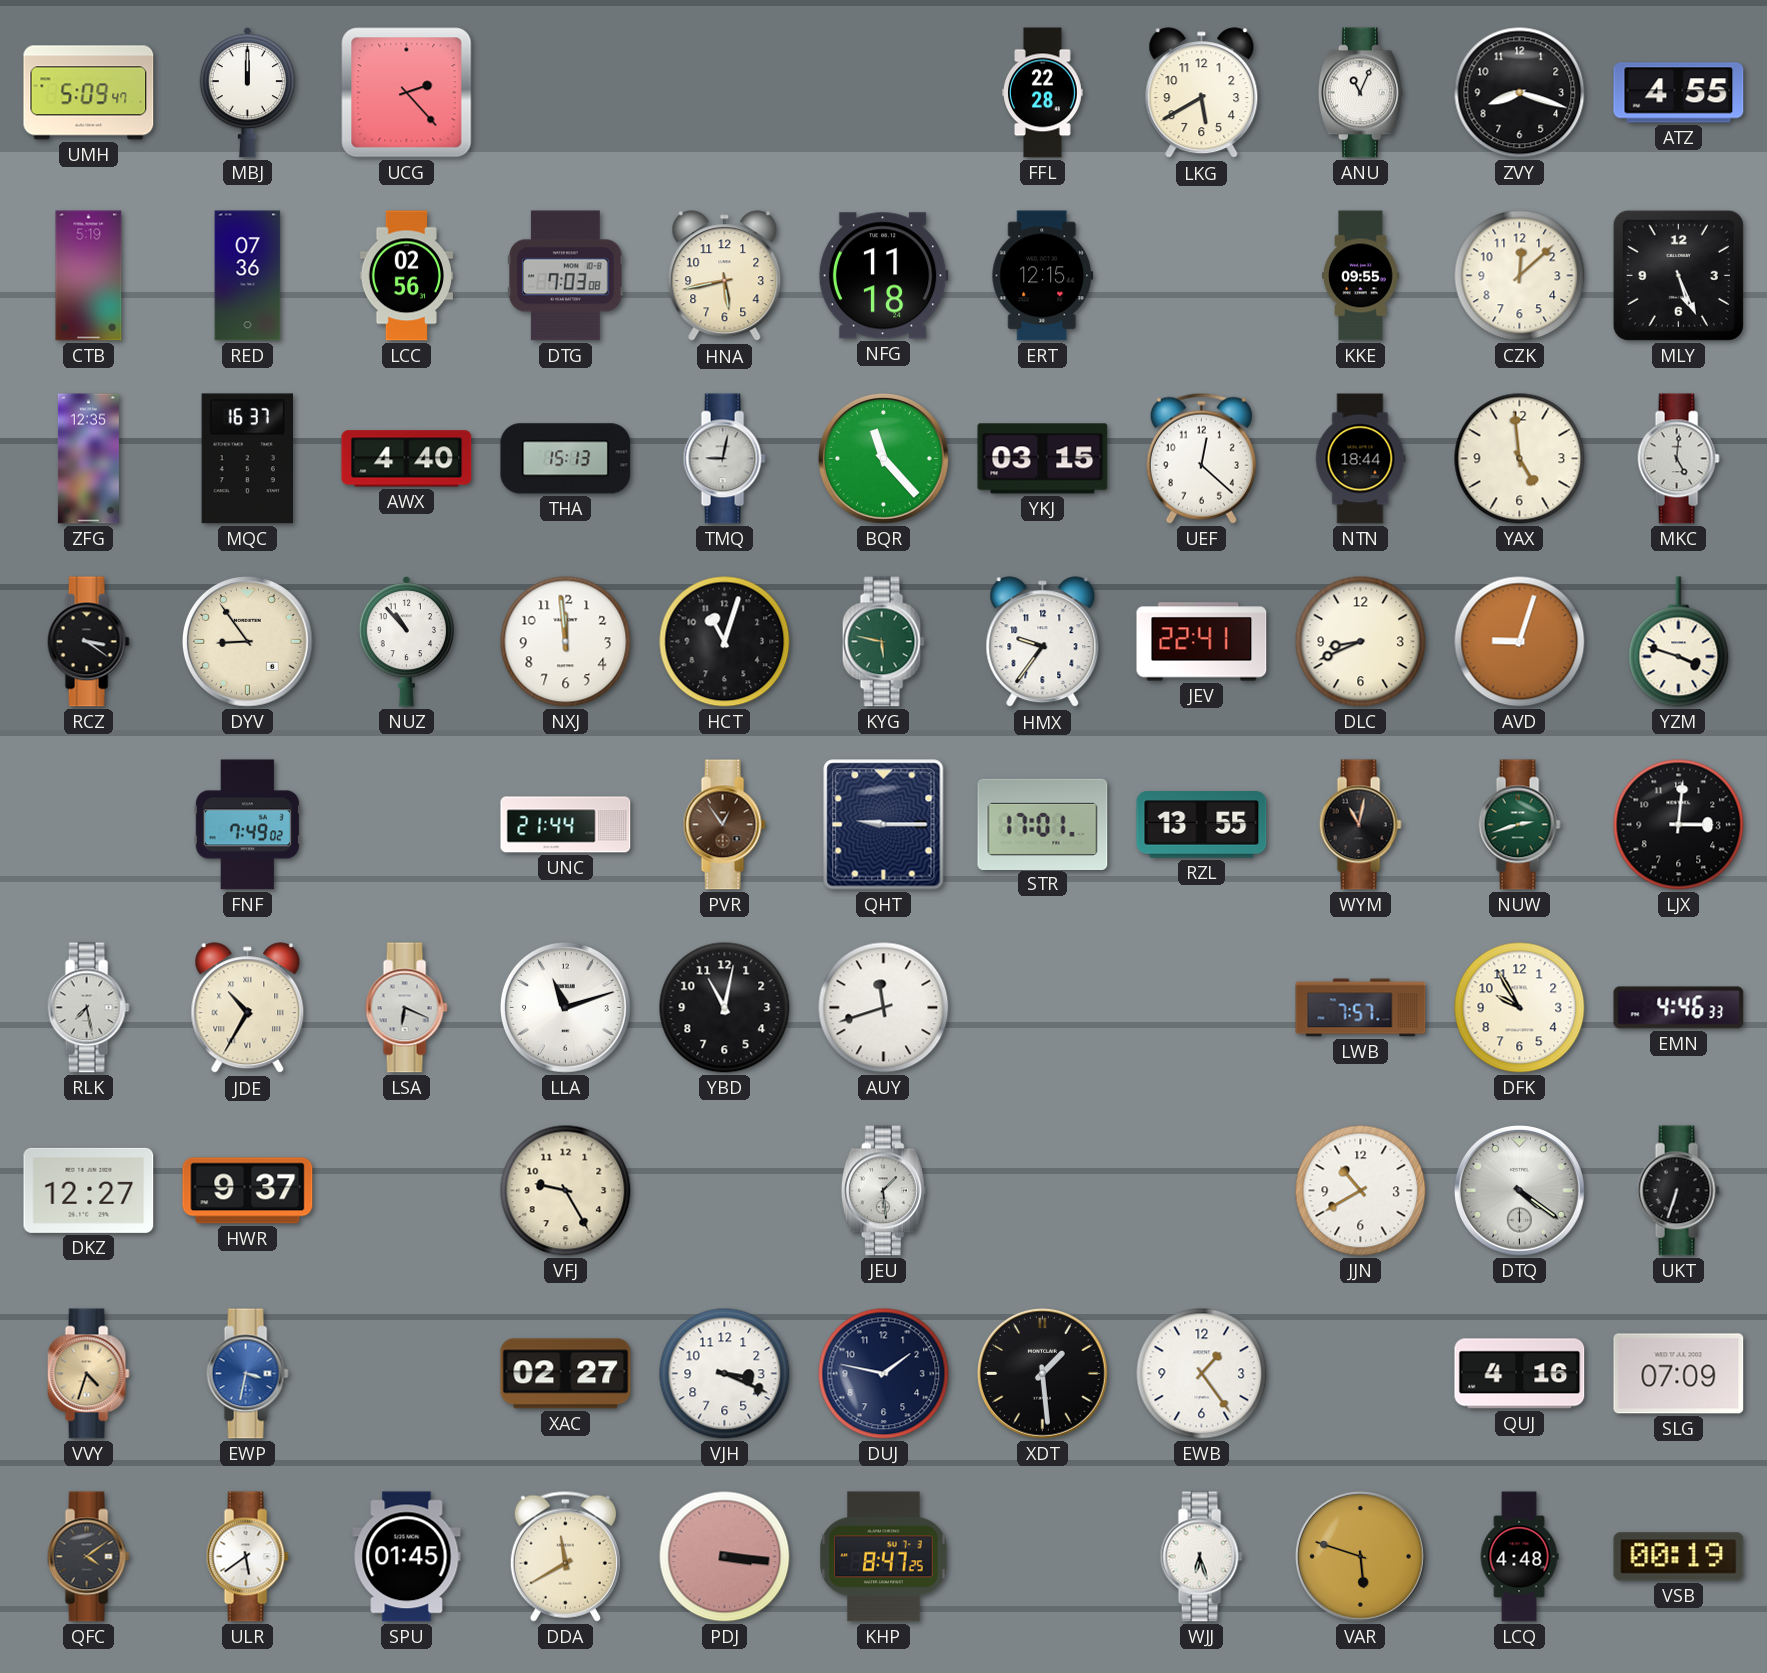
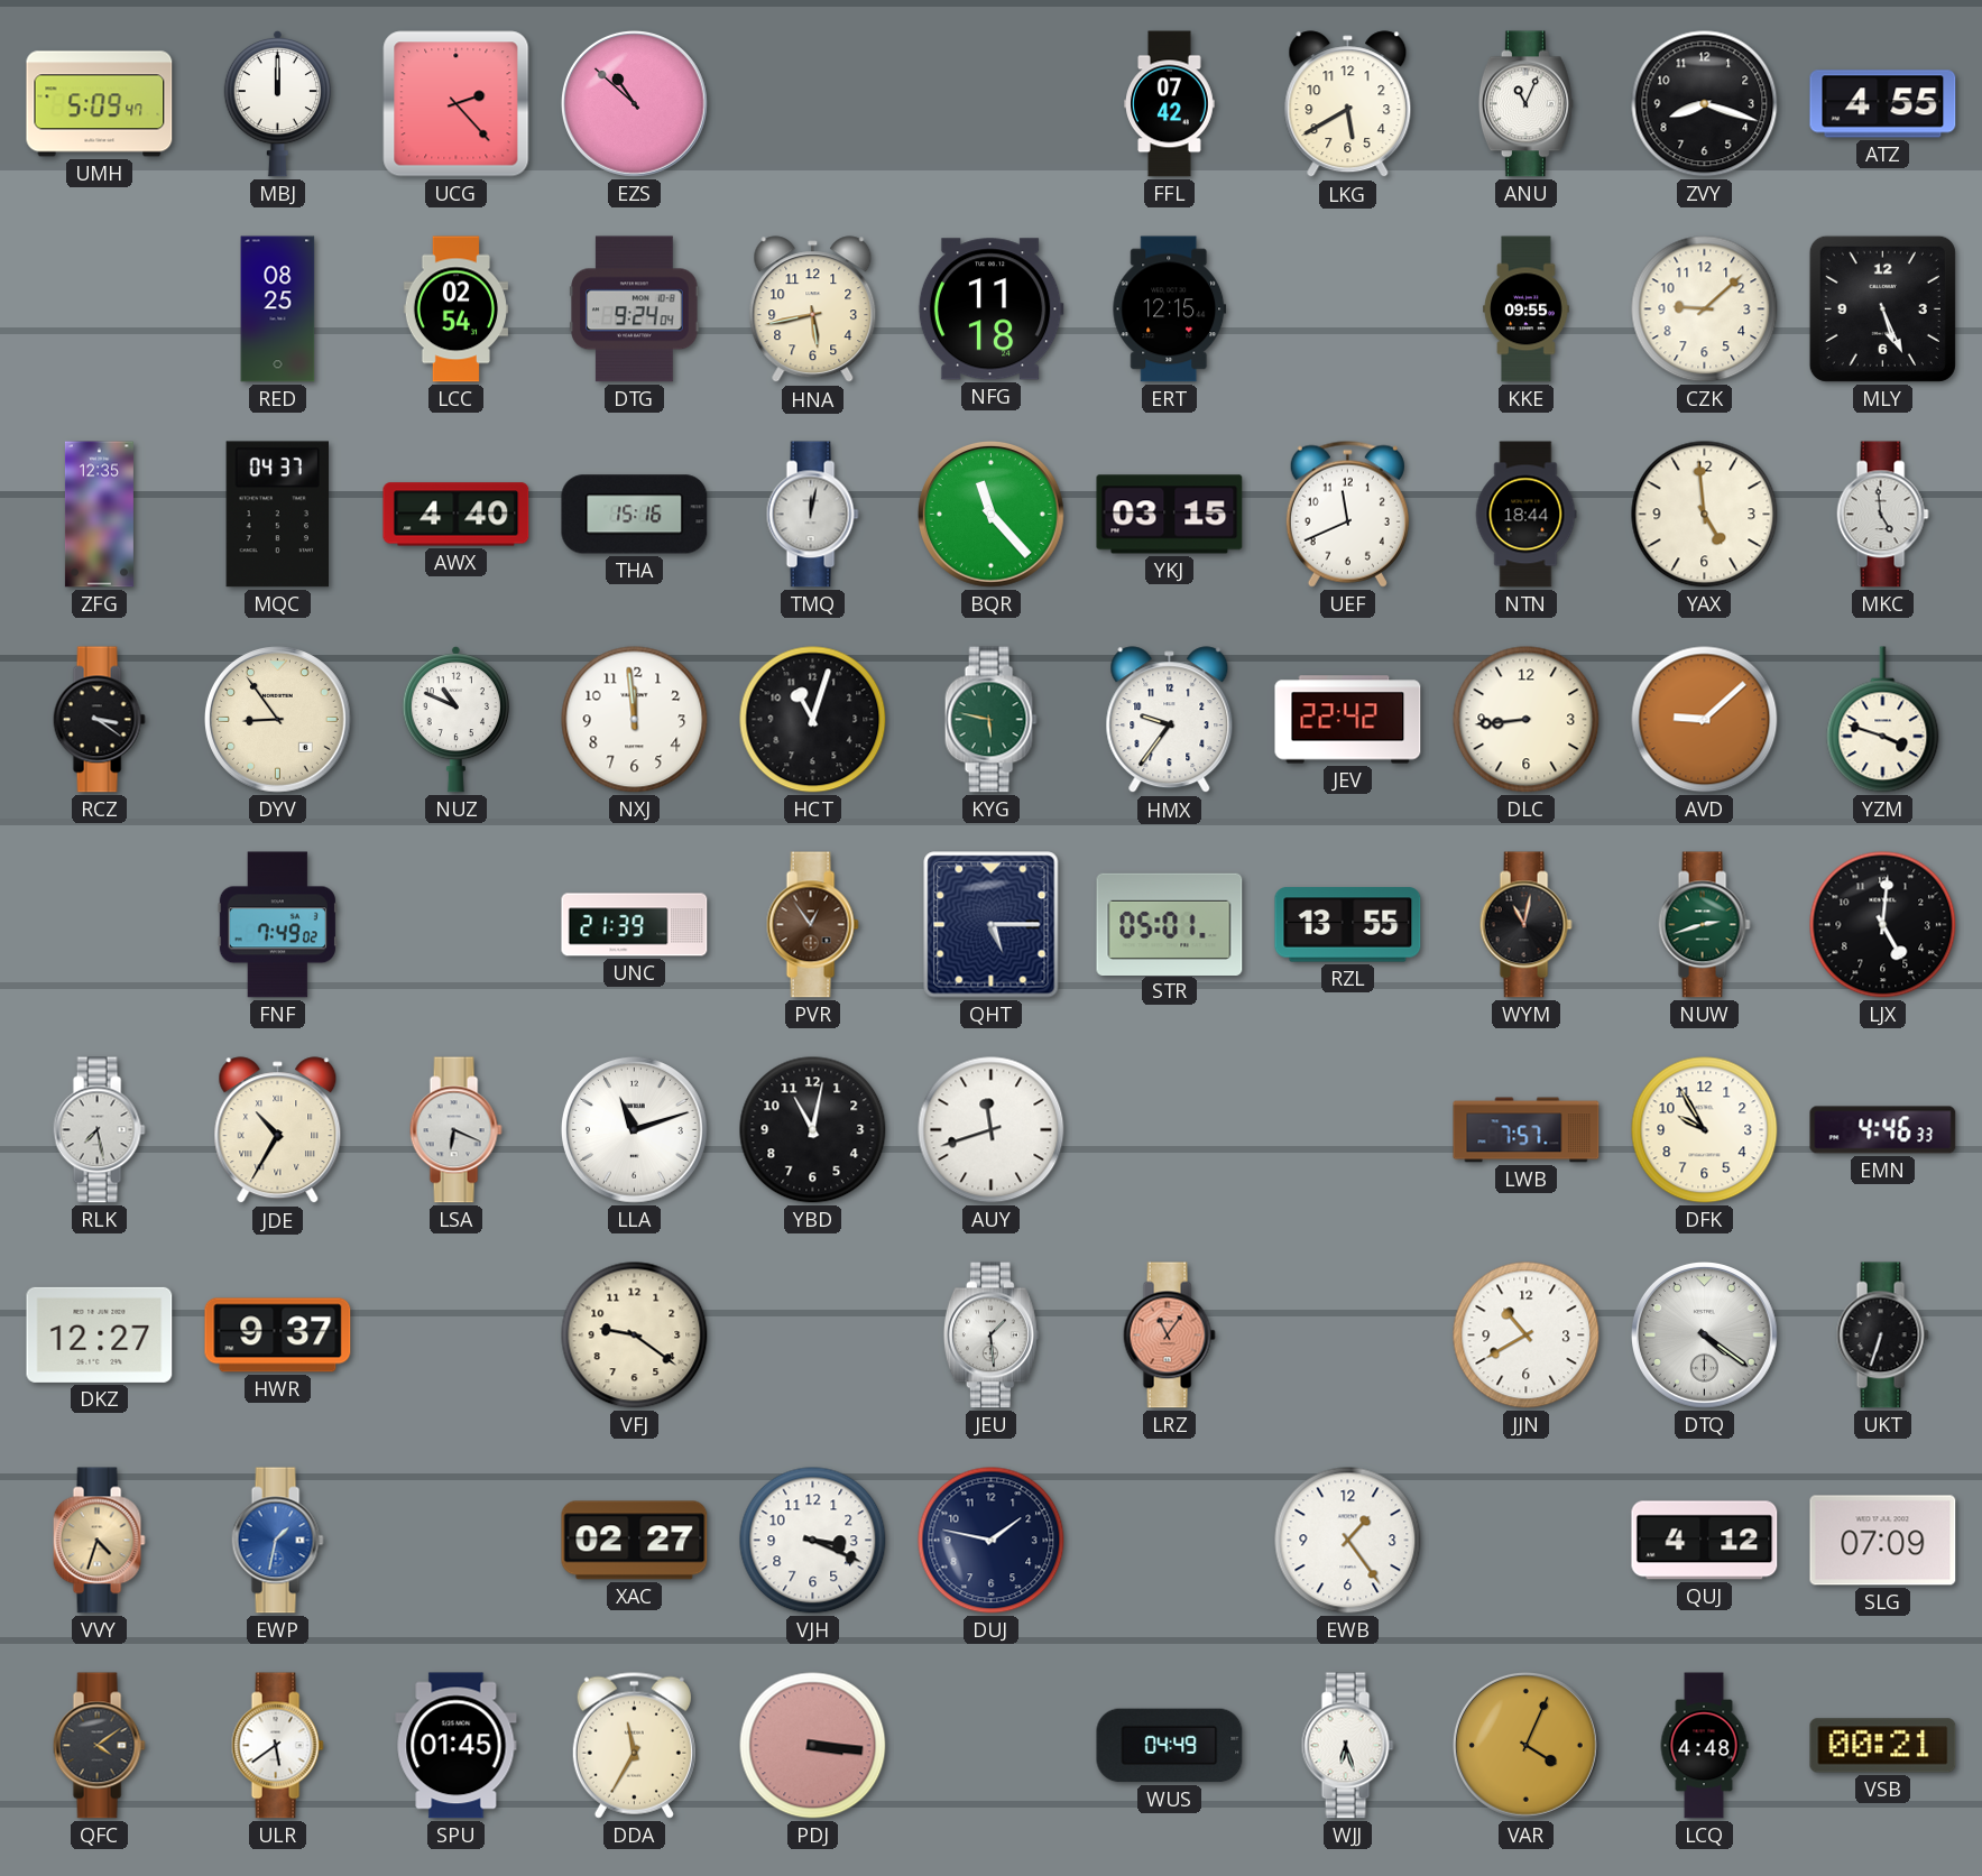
EZS: none -> 10:52
FFL: 22:28 -> 07:42
CTB: 5:19 -> none
RED: 07:36 -> 08:25
LCC: 02:56 -> 02:54
DTG: 7:03 -> 9:24
CZK: 12:08 -> 9:08
MQC: 16:37 -> 04:37
THA: 15:13 -> 15:16
TMQ: 9:02 -> 12:02
UEF: 12:22 -> 11:41
MKC: 5:01 -> 4:59
NUZ: 10:53 -> 10:49
JEV: 22:41 -> 22:42
DLC: 8:41 -> 8:44
AVD: 9:03 -> 9:08
UNC: 21:44 -> 21:39
QHT: 9:15 -> 5:15
STR: 17:01 -> 05:01
LJX: 3:01 -> 5:01
VFJ: 9:25 -> 9:21
LRZ: none -> 11:06
EWP: 3:32 -> 1:32
XDT: 1:29 -> none
QUJ: 4:16 -> 4:12
DDA: 11:40 -> 11:35
KHP: 8:47 -> none
WUS: none -> 04:49
VAR: 5:48 -> 4:04
VSB: 00:19 -> 00:21
